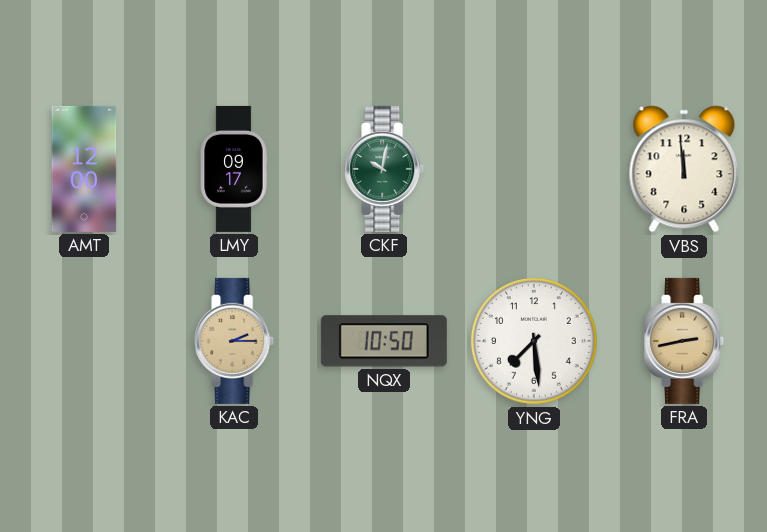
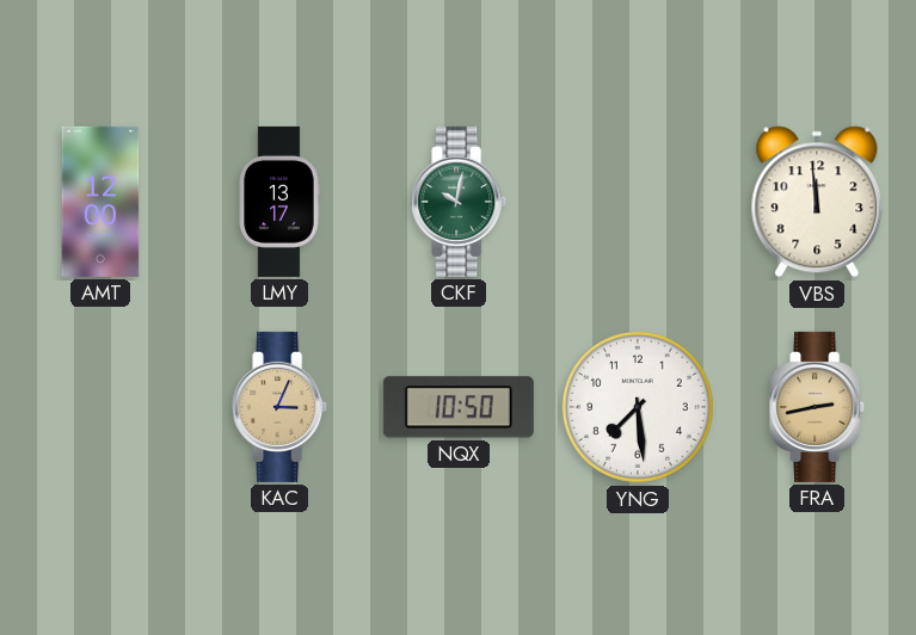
LMY: 09:17 -> 13:17
KAC: 2:15 -> 3:04
